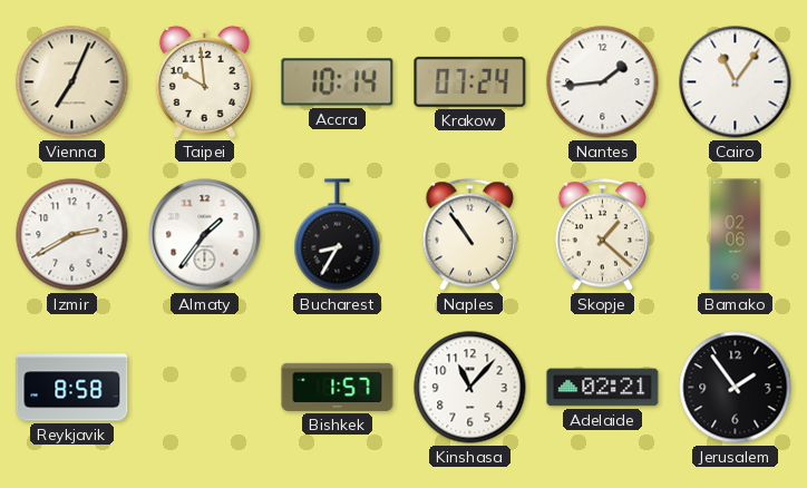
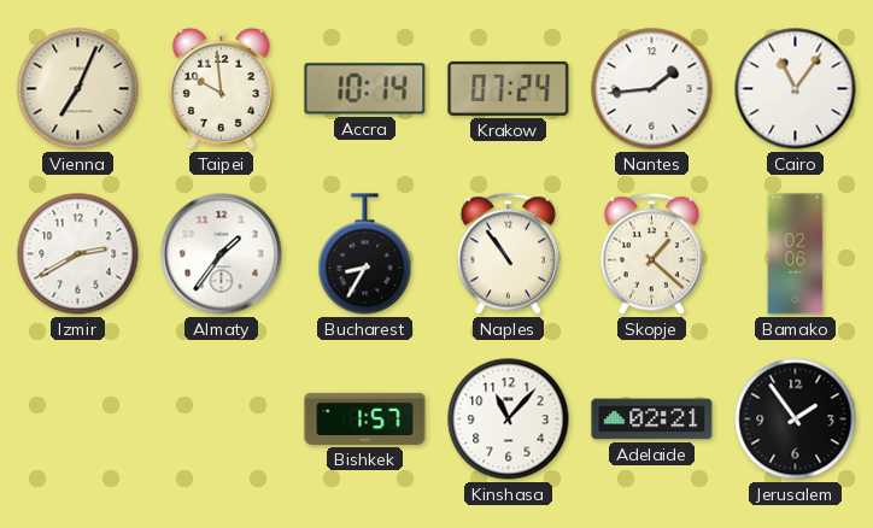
Reykjavik: 8:58 -> none
